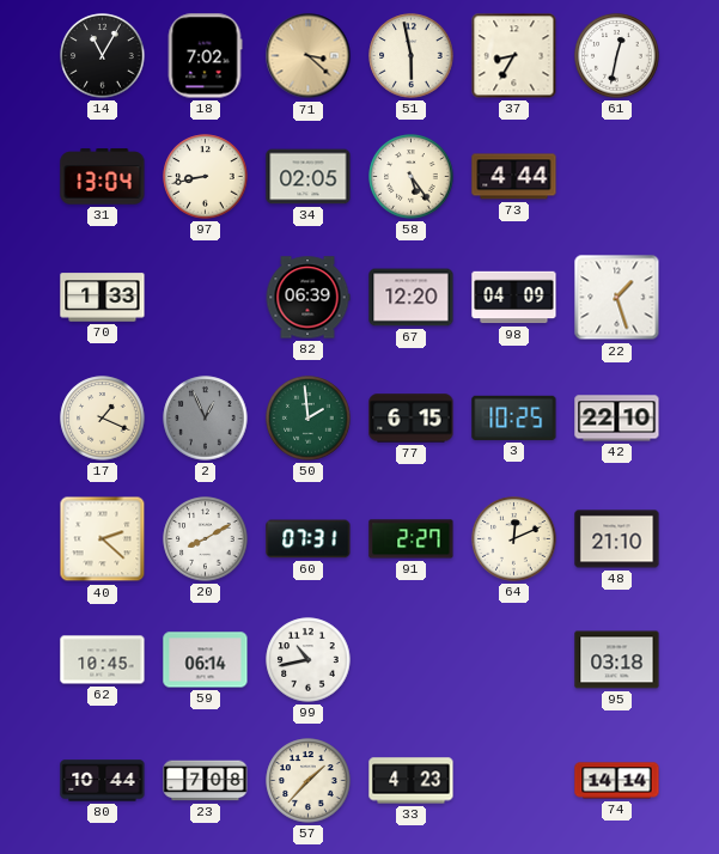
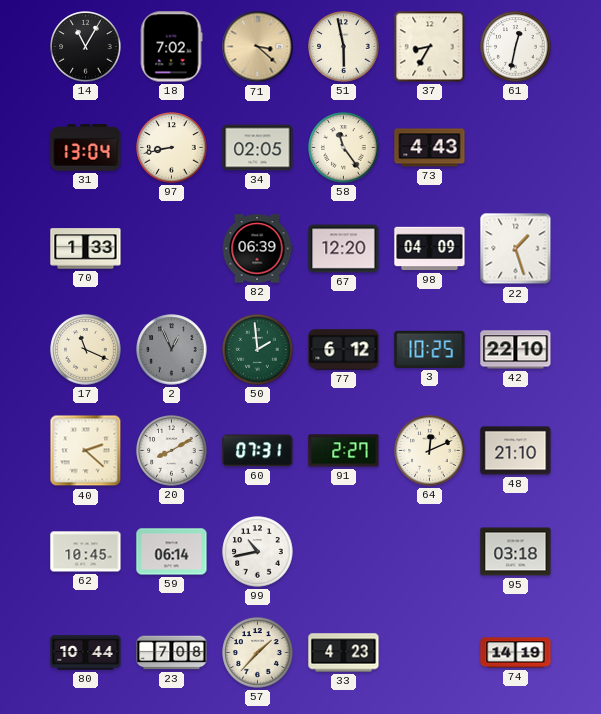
58: 5:24 -> 11:24
73: 4:44 -> 4:43
17: 1:19 -> 11:19
77: 6:15 -> 6:12
74: 14:14 -> 14:19
